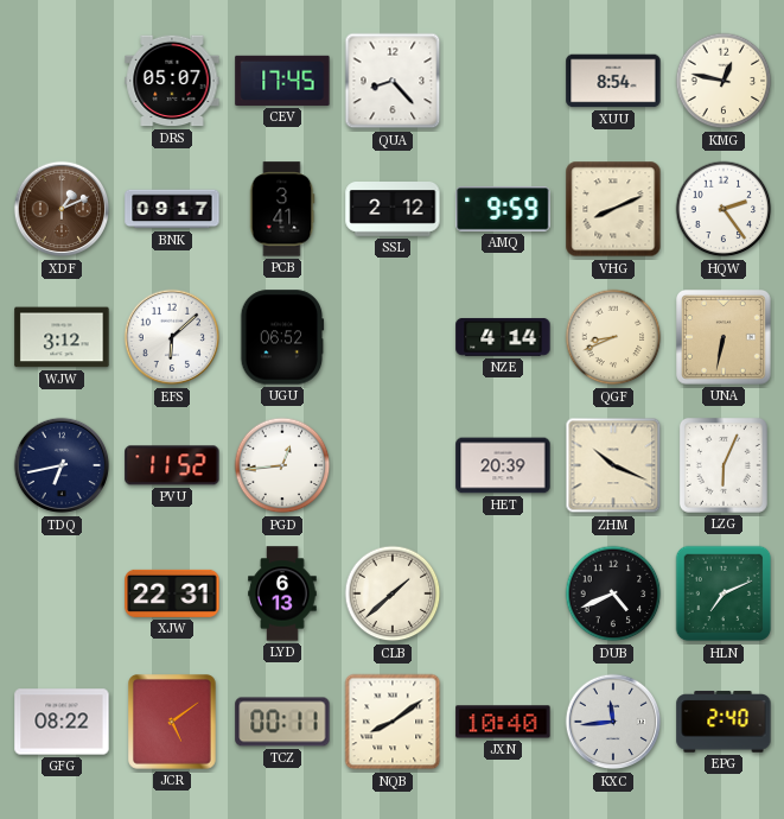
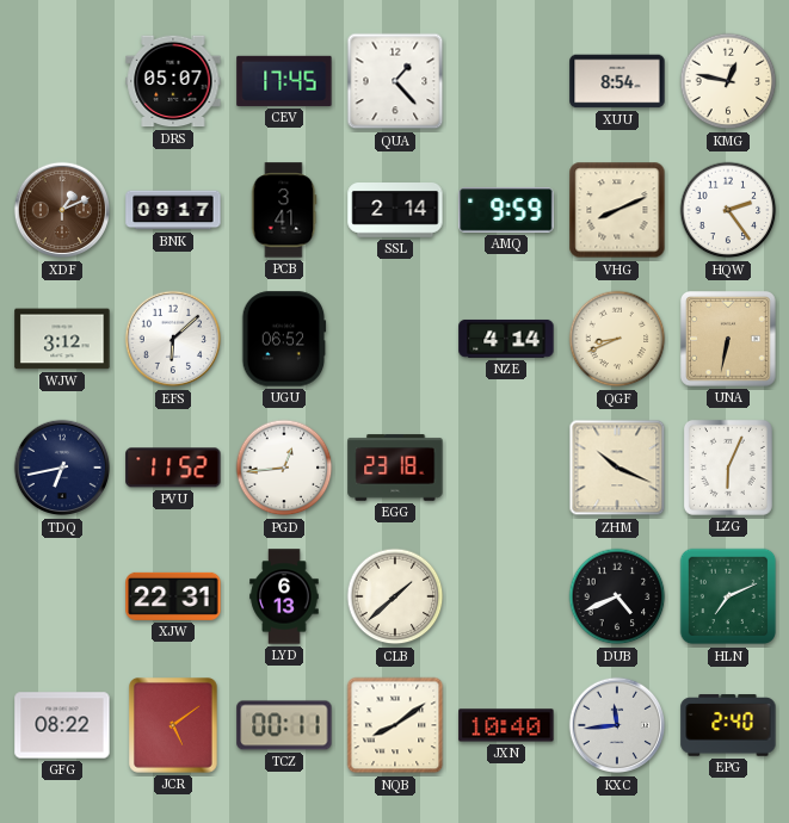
QUA: 8:23 -> 1:23
SSL: 2:12 -> 2:14
EGG: none -> 23:18
HET: 20:39 -> none
